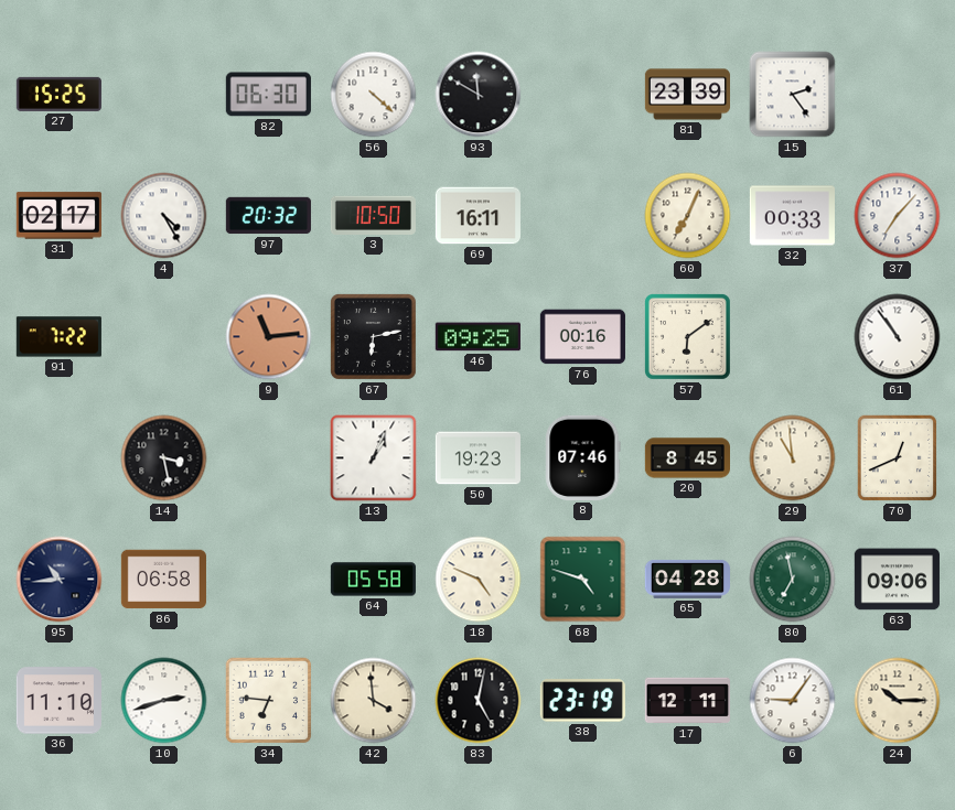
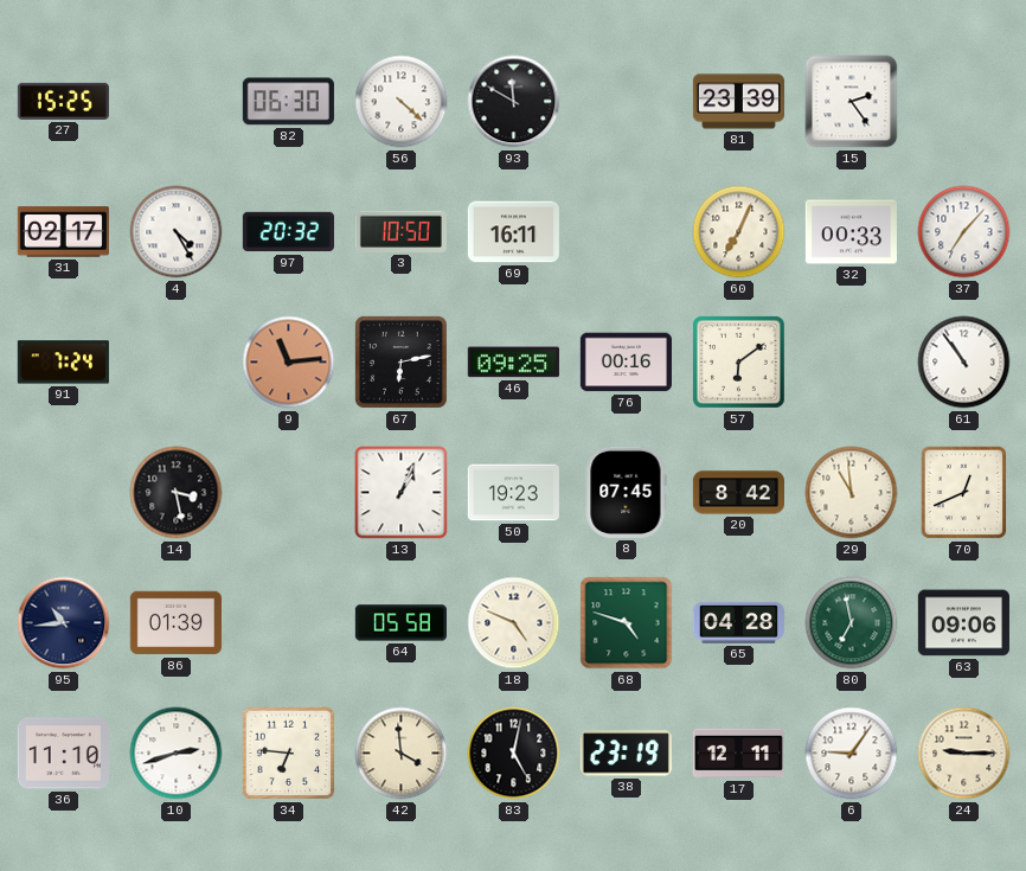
91: 7:22 -> 7:24
8: 07:46 -> 07:45
20: 8:45 -> 8:42
86: 06:58 -> 01:39
24: 10:15 -> 9:15
